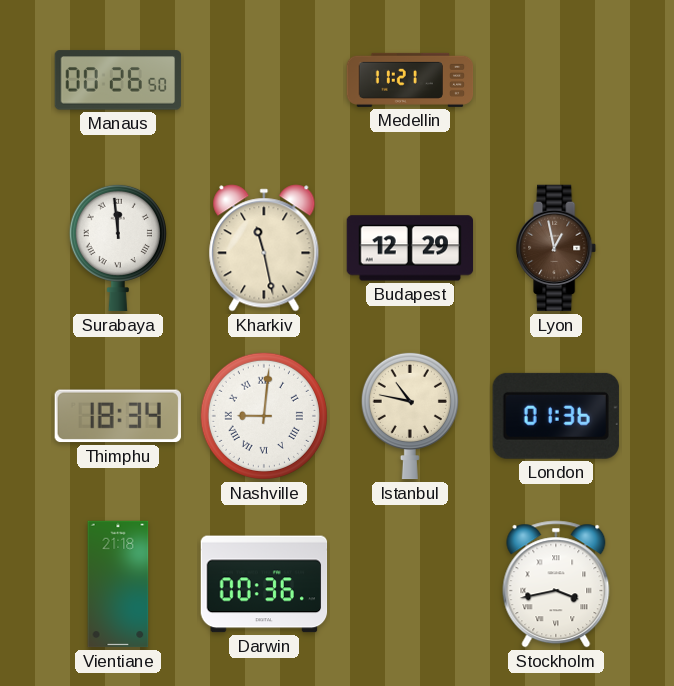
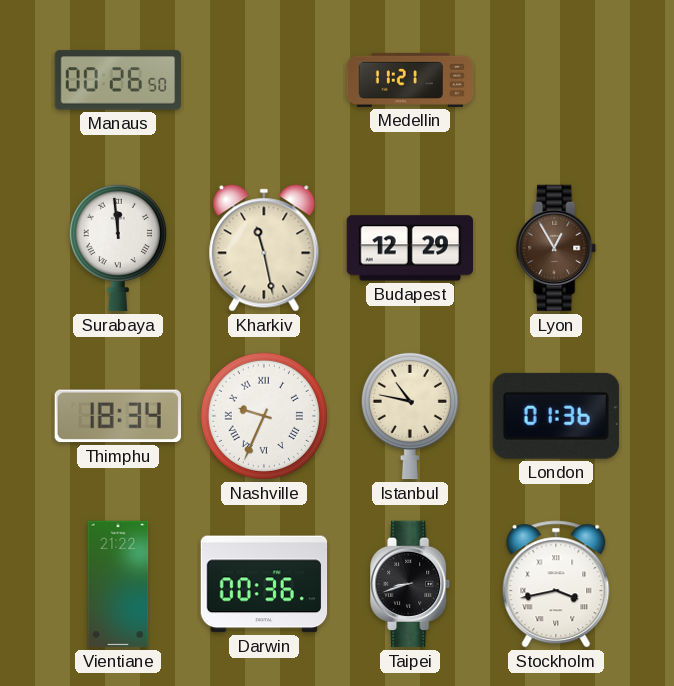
Lyon: 12:58 -> 12:55
Nashville: 9:01 -> 9:34
Vientiane: 21:18 -> 21:22
Taipei: none -> 8:42
